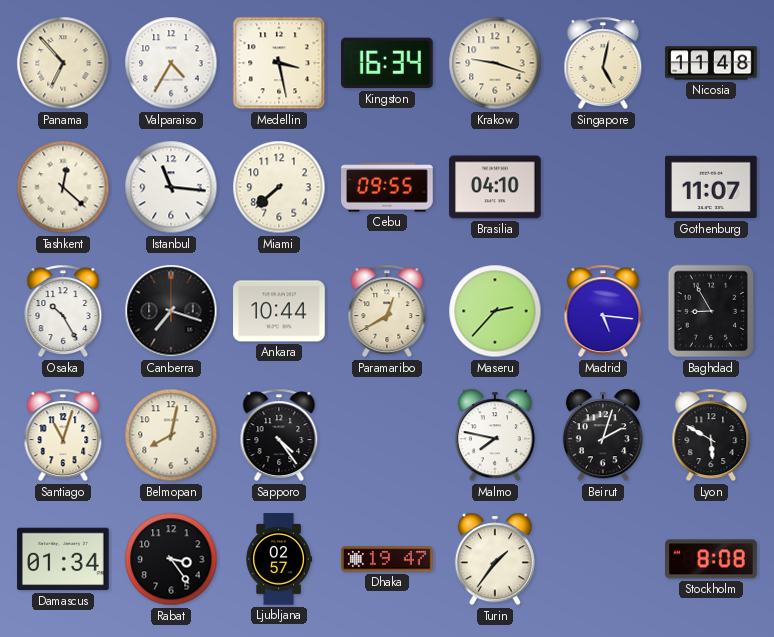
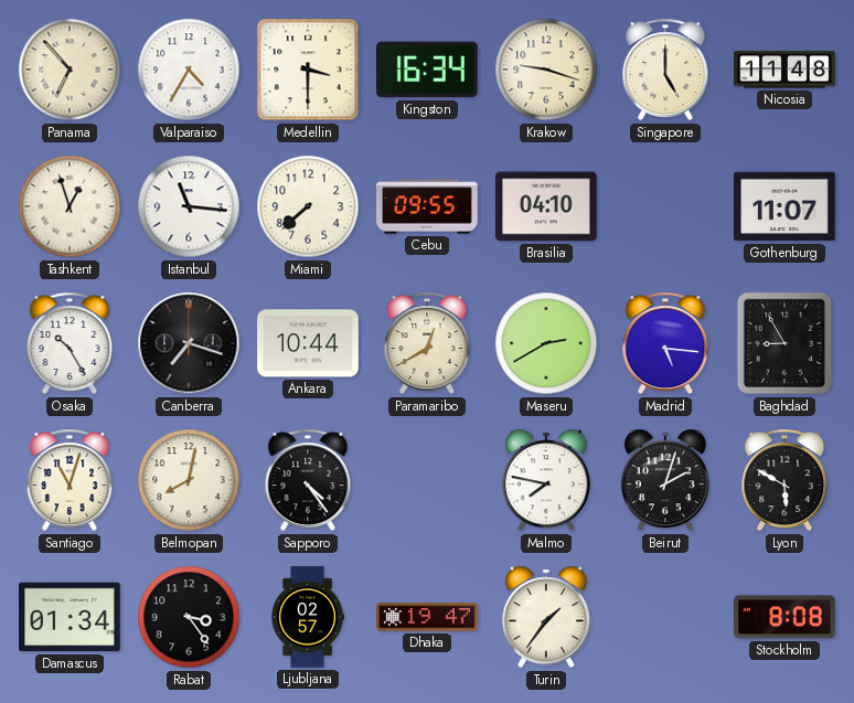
Medellin: 3:28 -> 3:30
Singapore: 5:02 -> 5:00
Tashkent: 12:22 -> 12:57
Maseru: 2:37 -> 2:40
